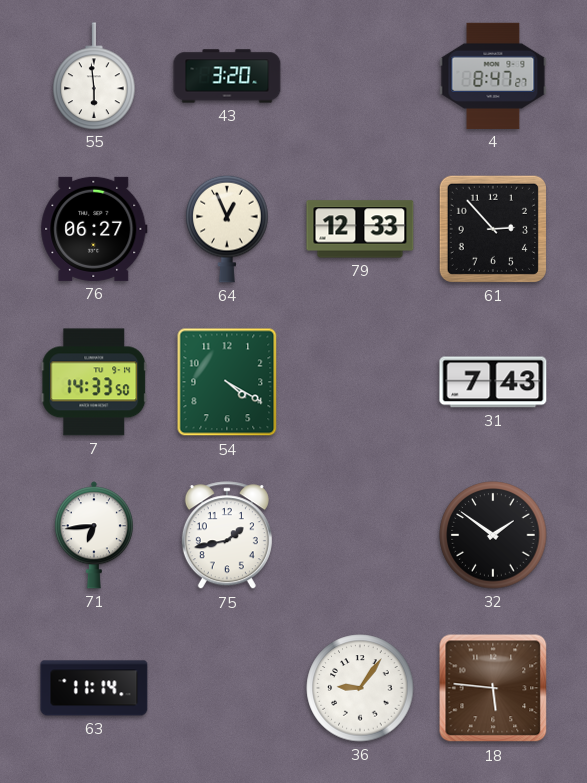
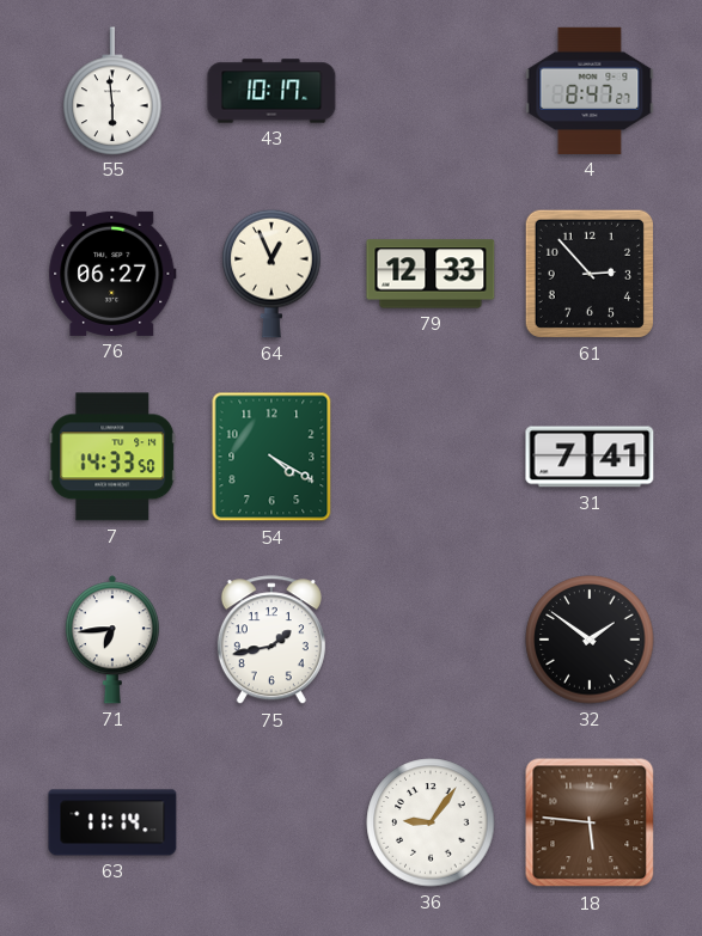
43: 3:20 -> 10:17
31: 7:43 -> 7:41
